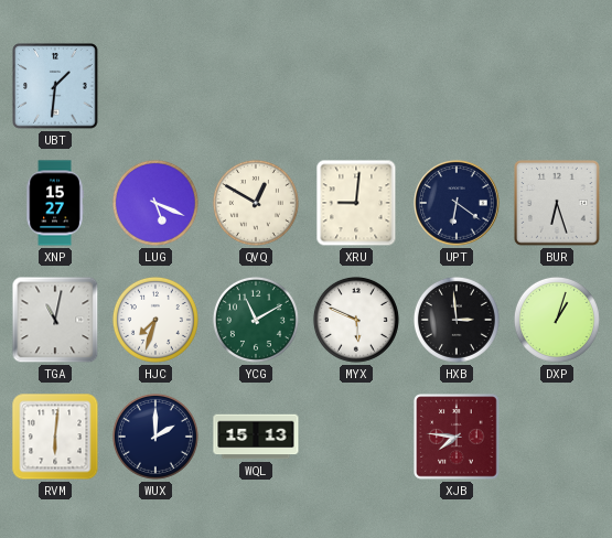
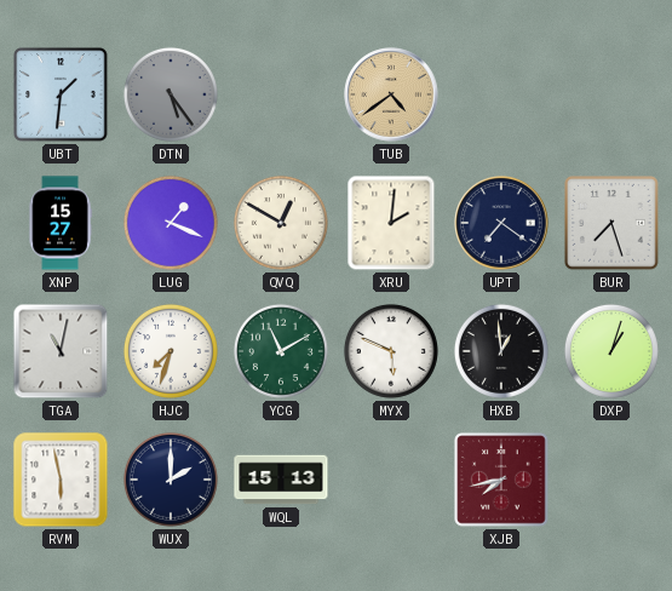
DTN: none -> 5:24
TUB: none -> 4:39
LUG: 5:19 -> 1:19
XRU: 9:01 -> 2:01
UPT: 6:21 -> 7:21
BUR: 6:27 -> 7:27
HXB: 2:59 -> 12:59
RVM: 6:01 -> 5:58
XJB: 7:46 -> 7:43
